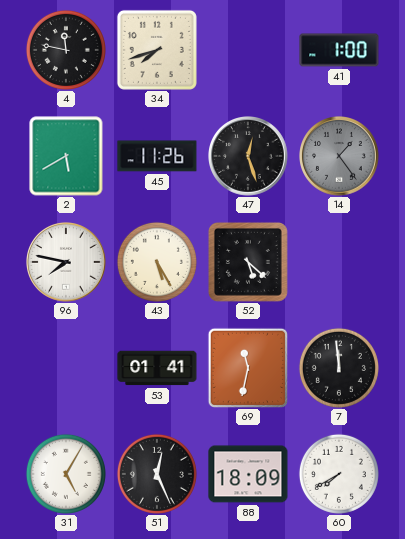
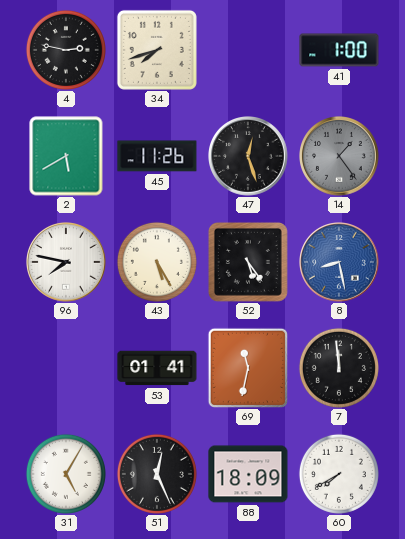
4: 11:47 -> 2:47
52: 5:22 -> 5:24
8: none -> 8:28
